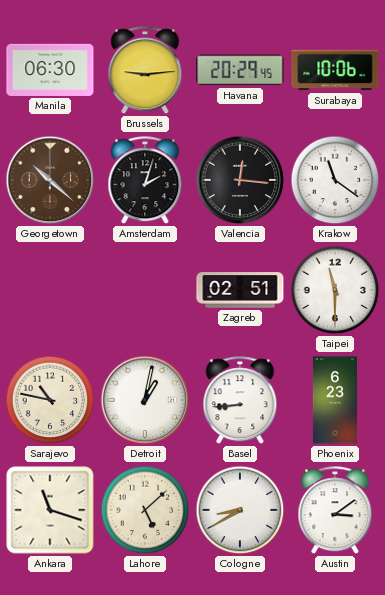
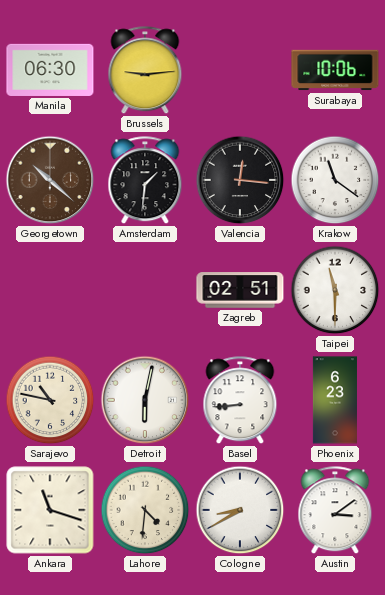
Havana: 20:29 -> none
Amsterdam: 2:03 -> 1:31
Detroit: 1:02 -> 6:02
Lahore: 5:08 -> 4:31
